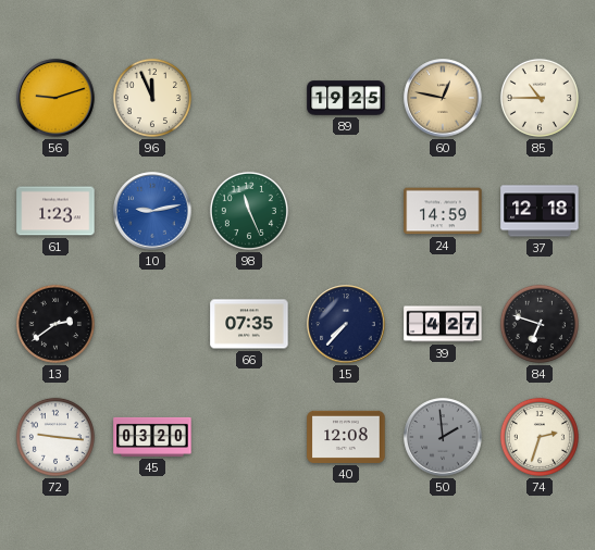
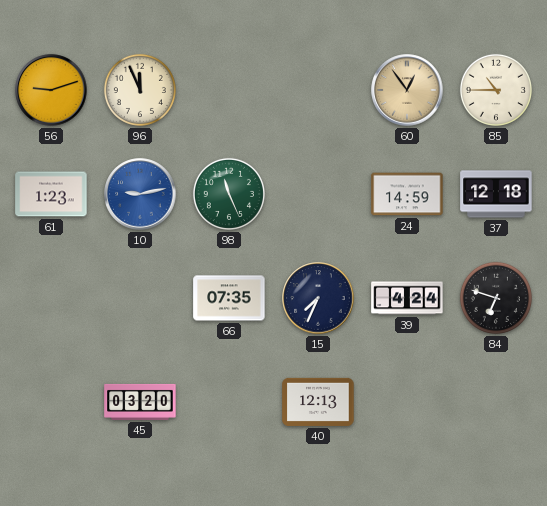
89: 19:25 -> none
60: 12:47 -> 12:54
13: 2:39 -> none
15: 7:37 -> 7:34
39: 4:27 -> 4:24
72: 9:16 -> none
40: 12:08 -> 12:13
50: 1:59 -> none
74: 2:33 -> none
